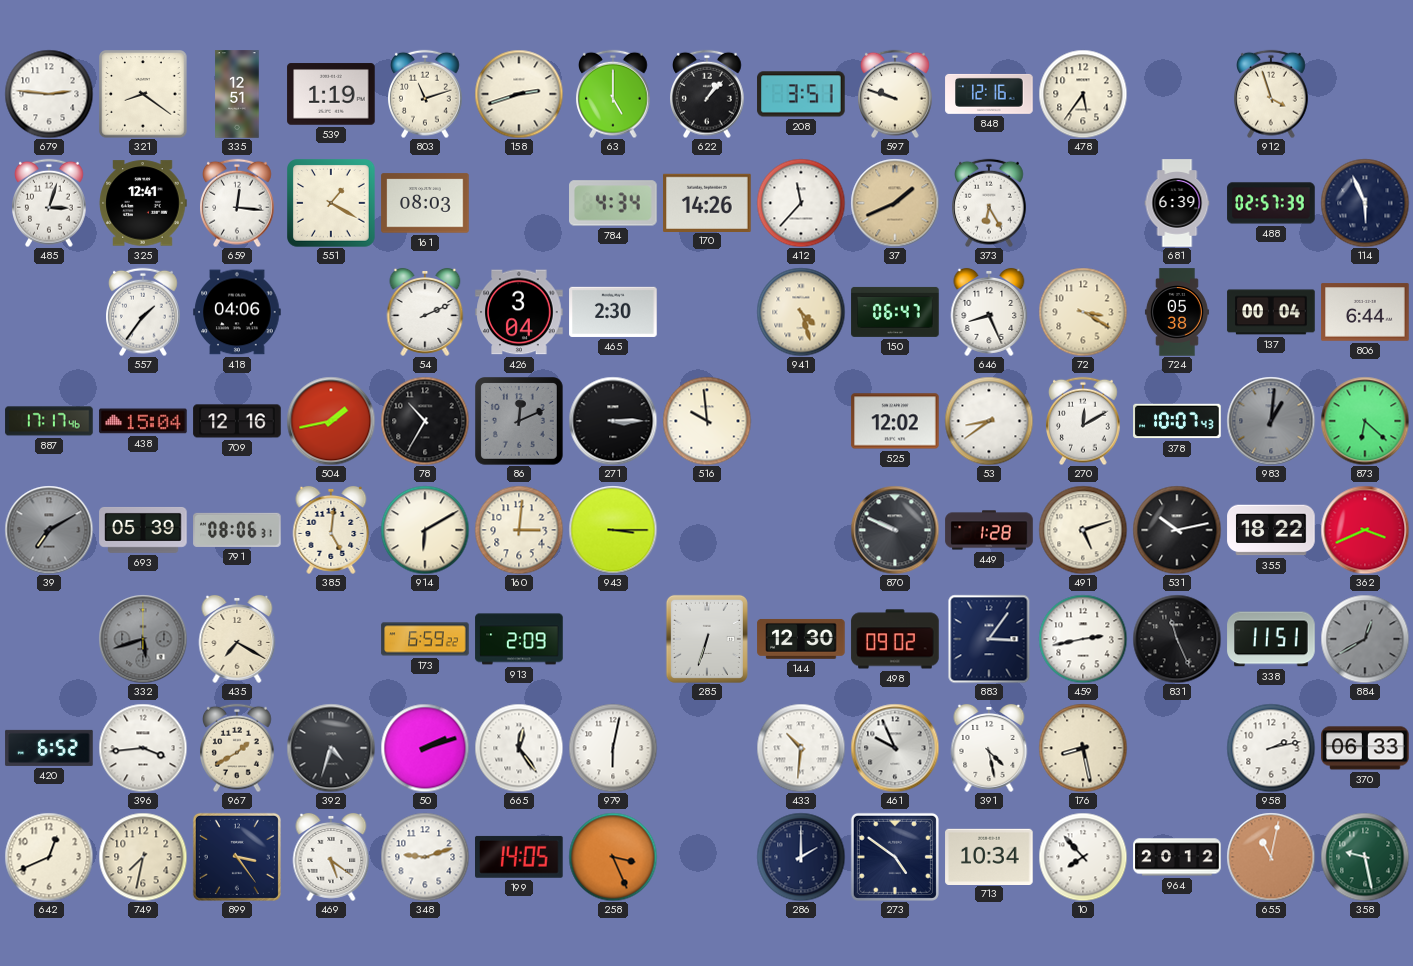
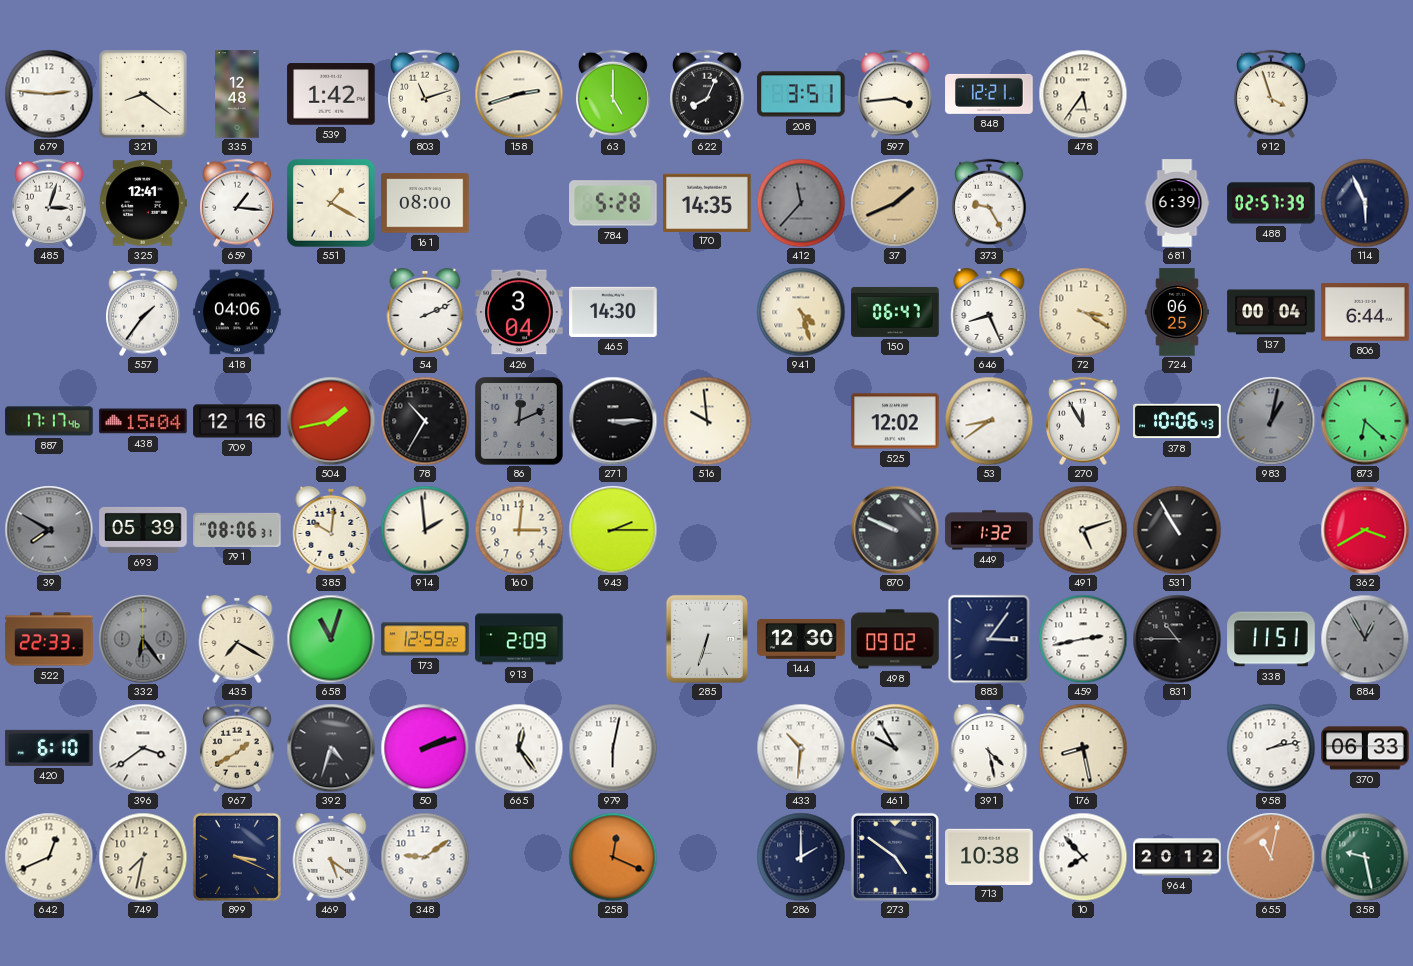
335: 12:51 -> 12:48
539: 1:19 -> 1:42
622: 1:07 -> 8:04
597: 9:48 -> 3:44
848: 12:16 -> 12:21
659: 12:16 -> 1:16
161: 08:03 -> 08:00
784: 4:34 -> 5:28
170: 14:26 -> 14:35
412 dial: white -> grey
373: 6:25 -> 9:25
465: 2:30 -> 14:30
724: 05:38 -> 06:25
270: 12:10 -> 11:55
378: 10:07 -> 10:06
983: 1:01 -> 1:02
39: 7:10 -> 7:50
385: 5:01 -> 10:01
914: 6:10 -> 1:59
943: 3:15 -> 2:15
449: 1:28 -> 1:32
531: 10:13 -> 10:55
355: 18:22 -> none
362: 3:41 -> 3:40
522: none -> 22:33
332: 5:42 -> 6:24
658: none -> 11:03
173: 6:59 -> 12:59
831: 11:26 -> 10:45
884: 12:40 -> 12:55
420: 6:52 -> 6:10
396: 3:44 -> 3:39
461: 9:56 -> 9:55
899: 3:24 -> 3:19
348: 9:12 -> 9:09
199: 14:05 -> none
258: 3:26 -> 12:19
713: 10:34 -> 10:38
